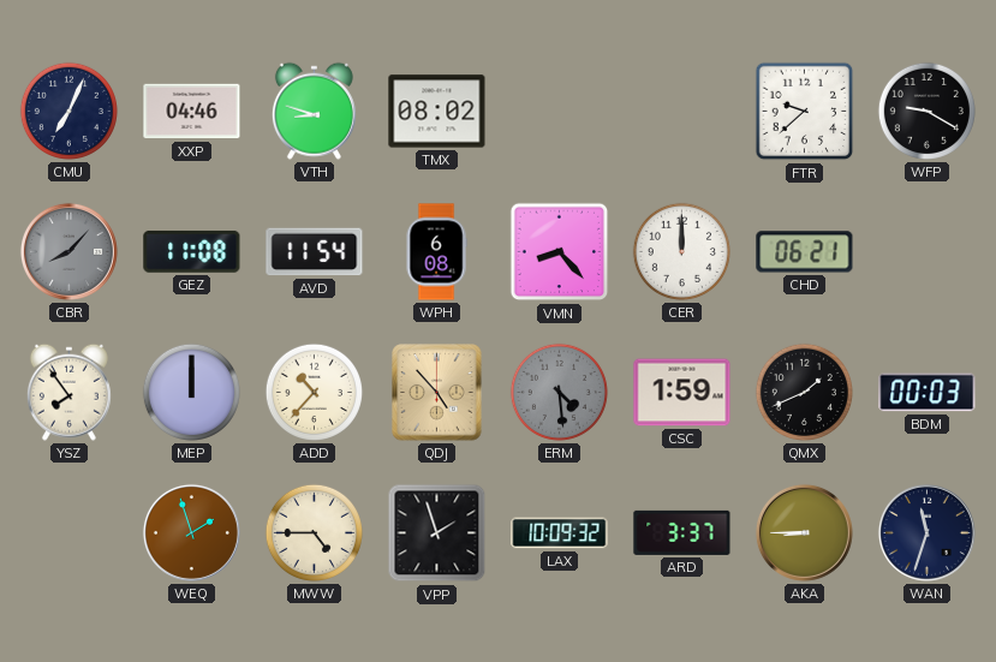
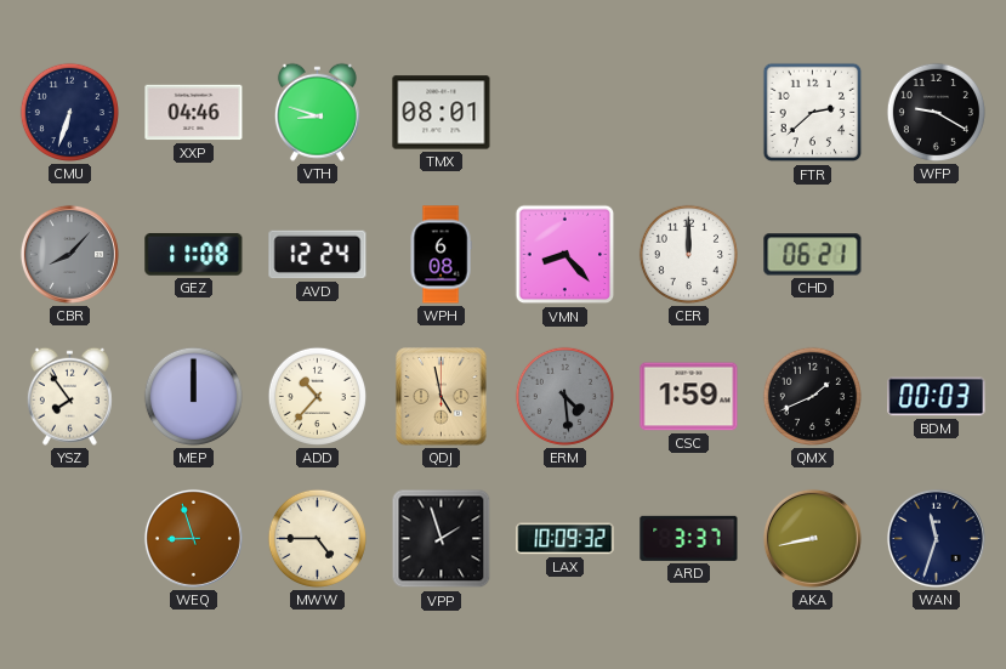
CMU: 7:04 -> 6:33
TMX: 08:02 -> 08:01
FTR: 9:38 -> 2:38
AVD: 11:54 -> 12:24
QDJ: 4:53 -> 4:58
WEQ: 1:57 -> 8:57
AKA: 8:45 -> 8:43
